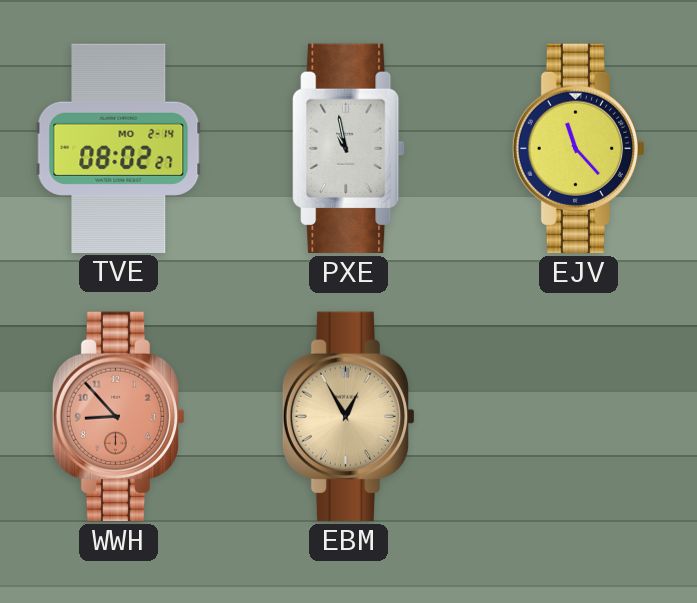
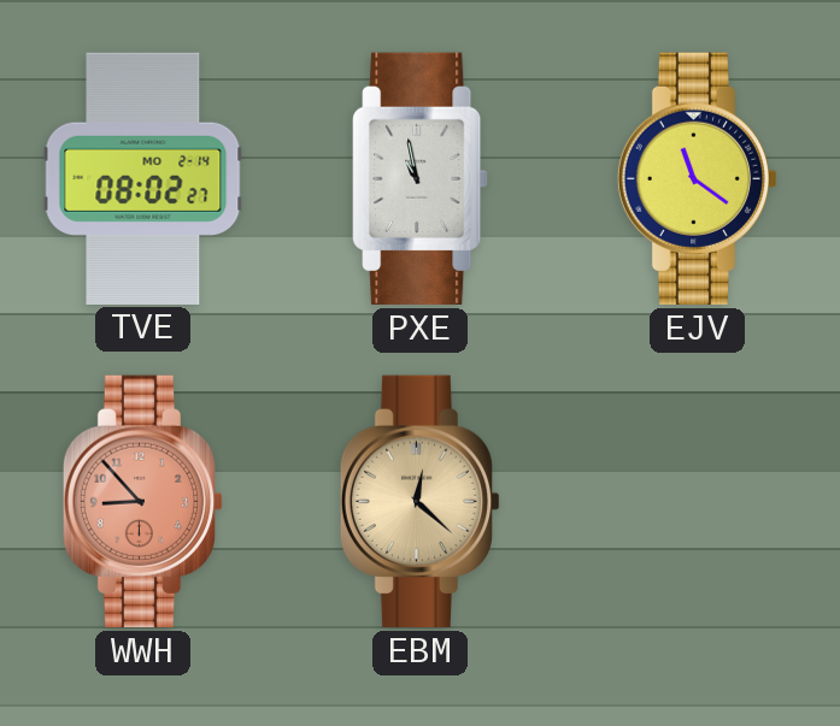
EJV: 11:23 -> 11:21
EBM: 12:55 -> 12:22
